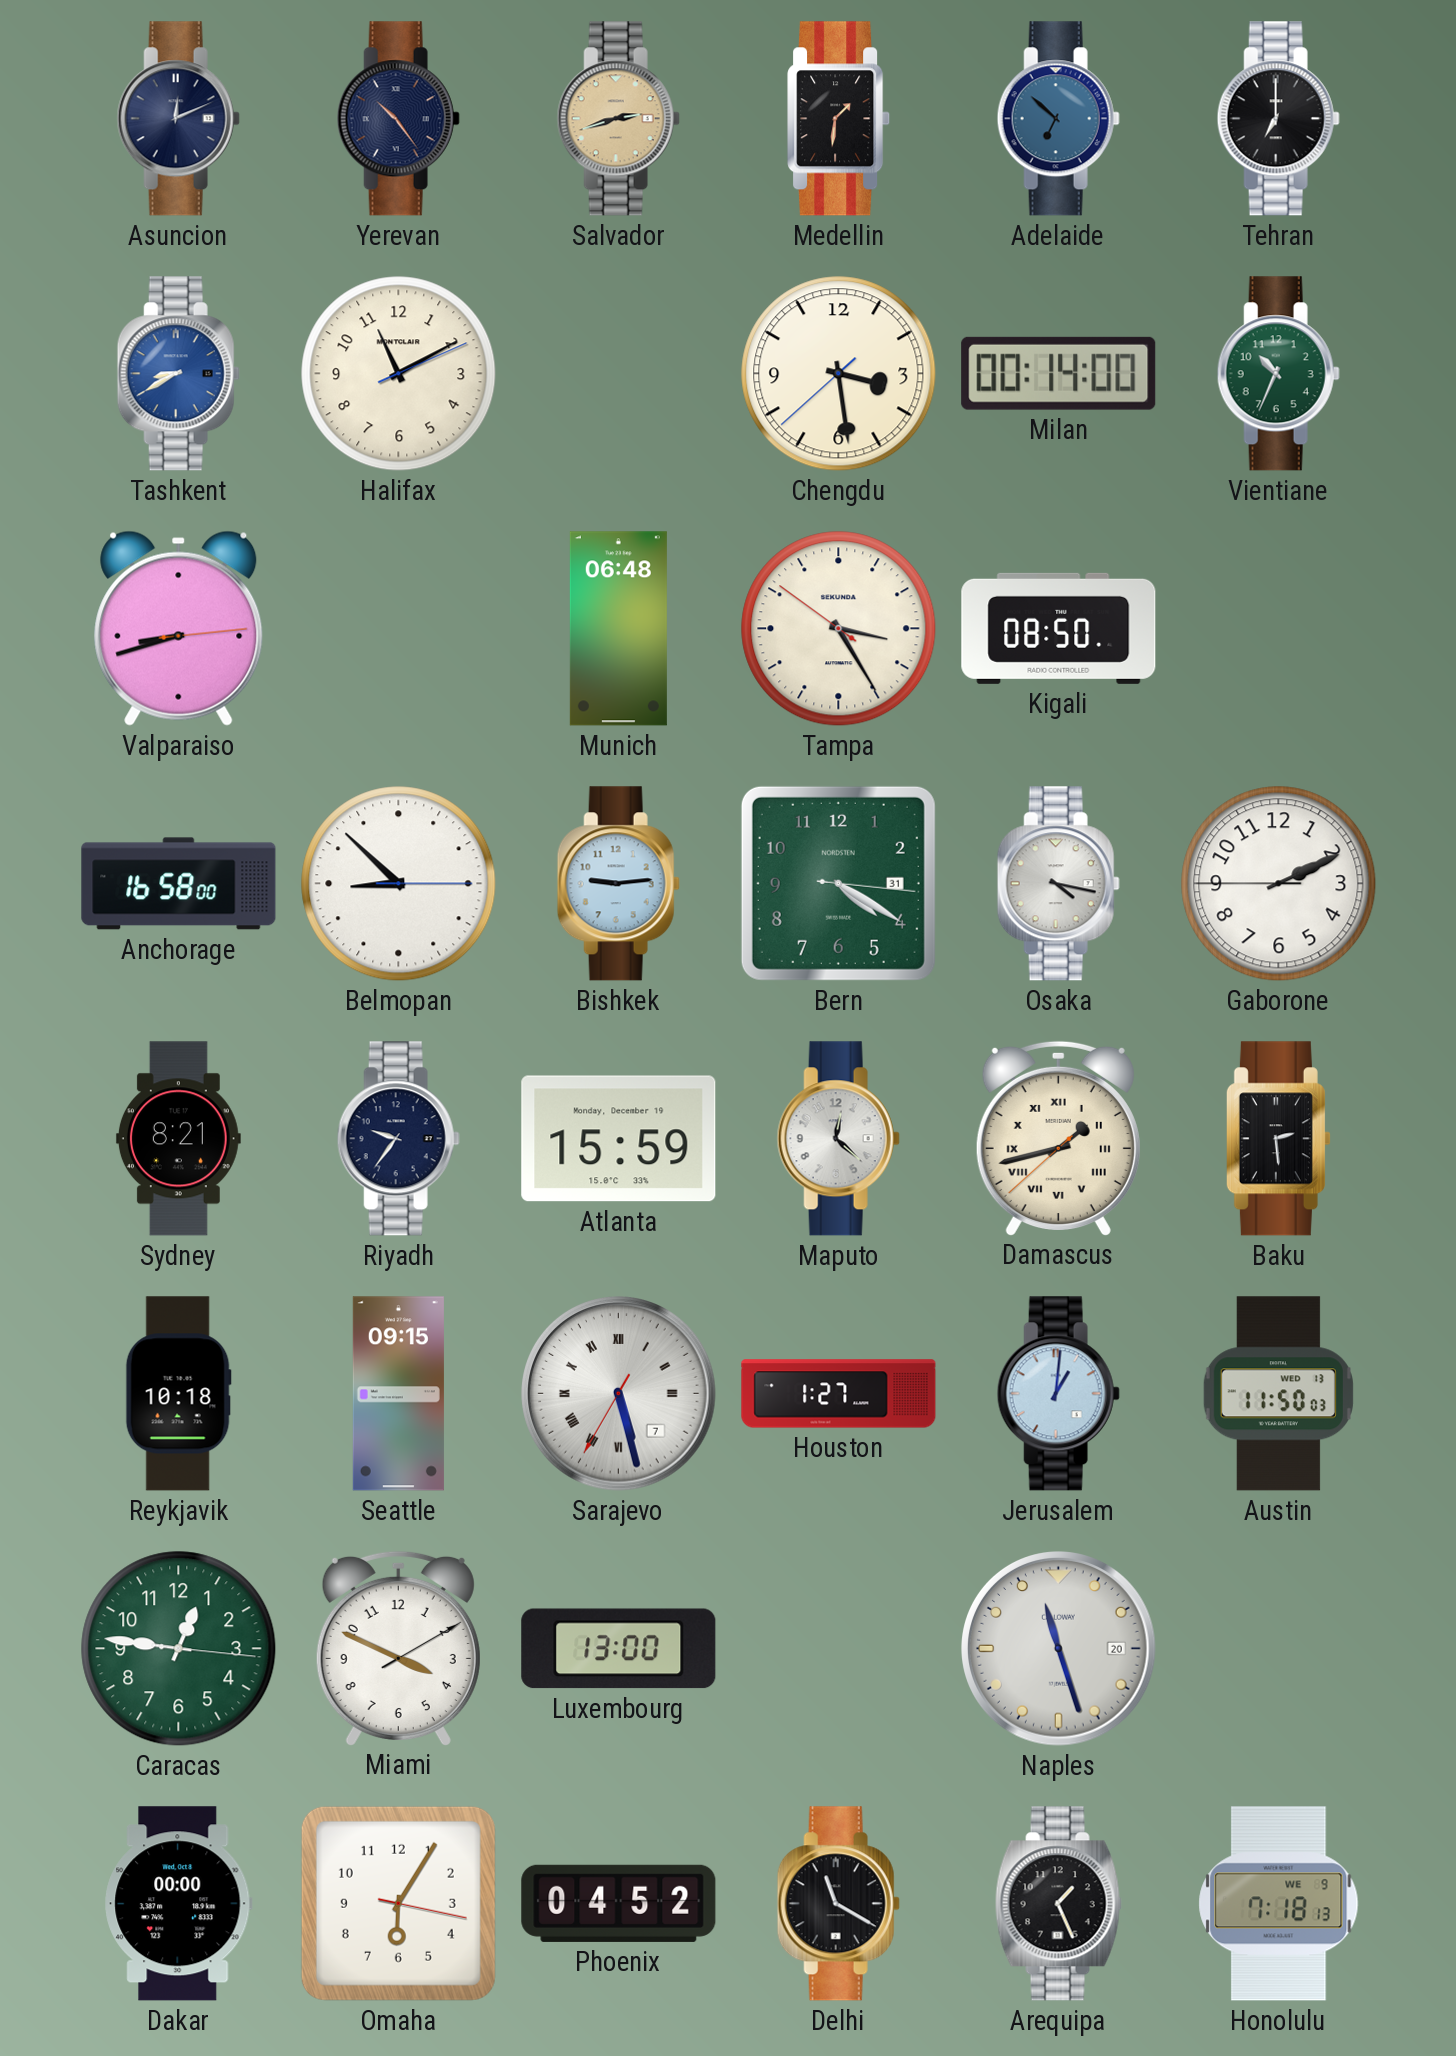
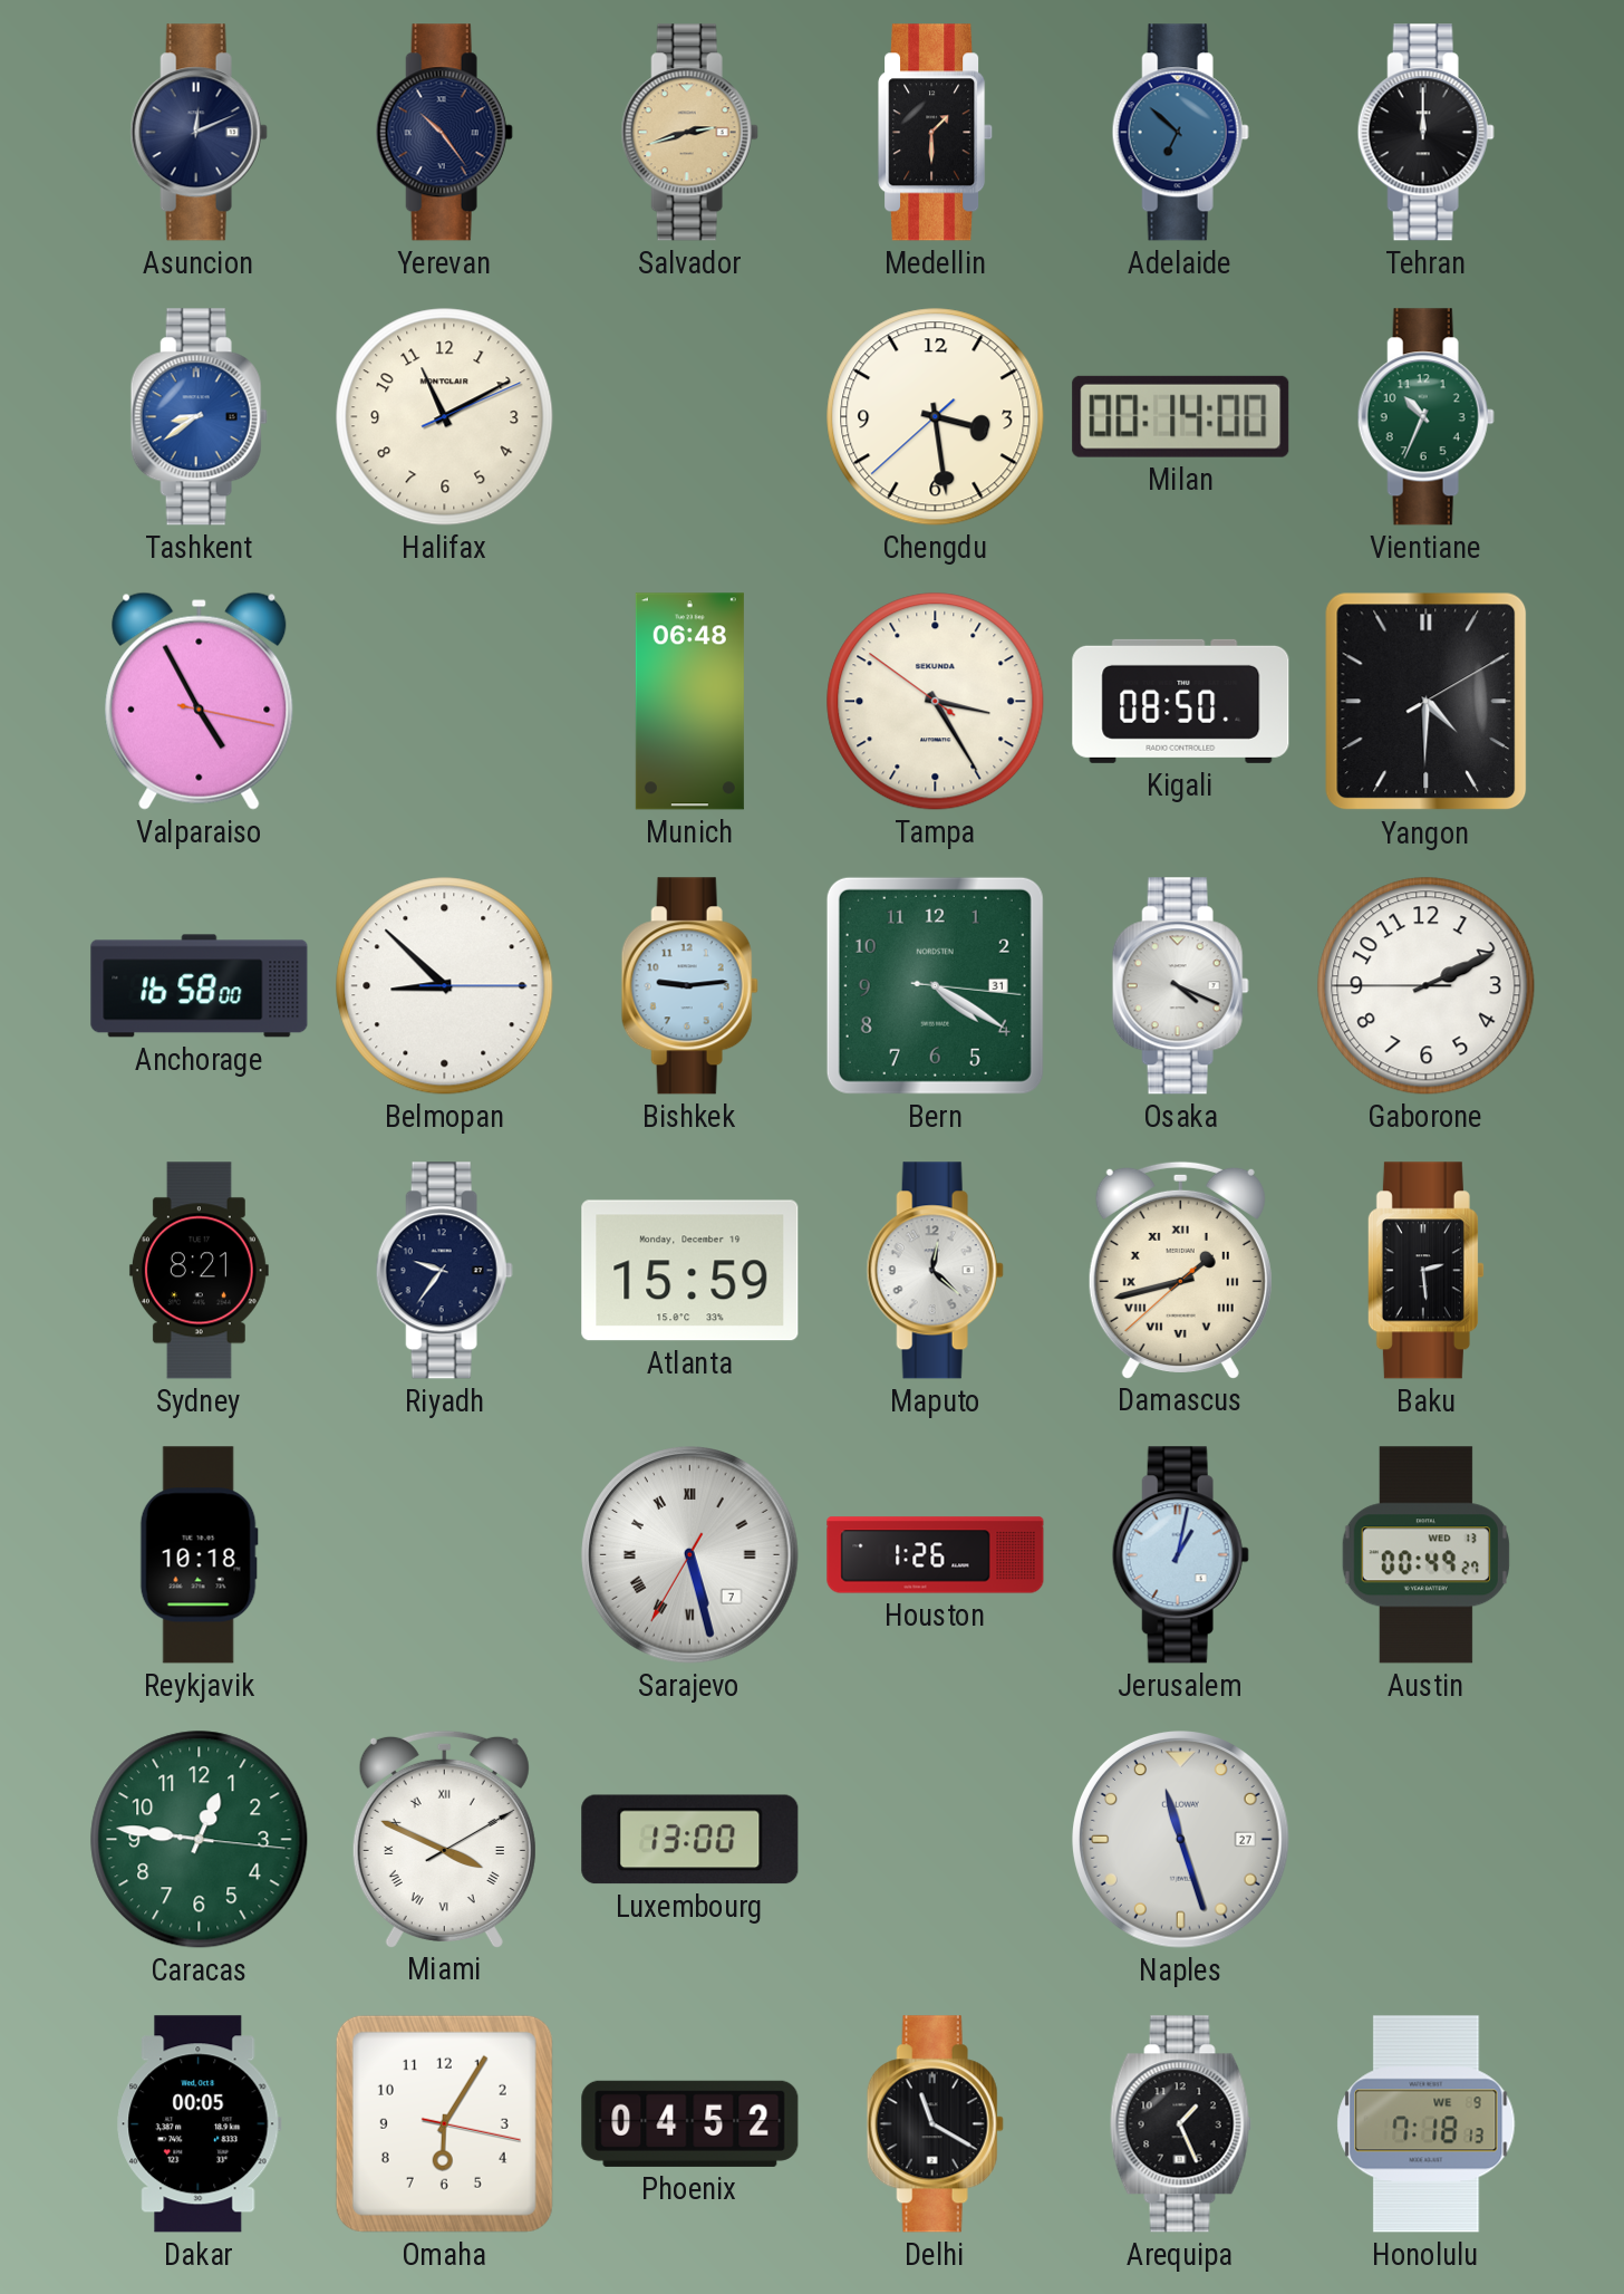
Medellin: 1:31 -> 1:30
Tehran: 7:00 -> 12:00
Tashkent: 8:40 -> 8:39
Valparaiso: 8:42 -> 4:55
Yangon: none -> 4:30
Osaka: 4:17 -> 4:19
Seattle: 09:15 -> none
Houston: 1:27 -> 1:26
Jerusalem: 1:01 -> 1:02
Austin: 11:50 -> 00:49
Miami numerals: Arabic -> Roman
Naples date: 20 -> 27
Dakar: 00:00 -> 00:05
